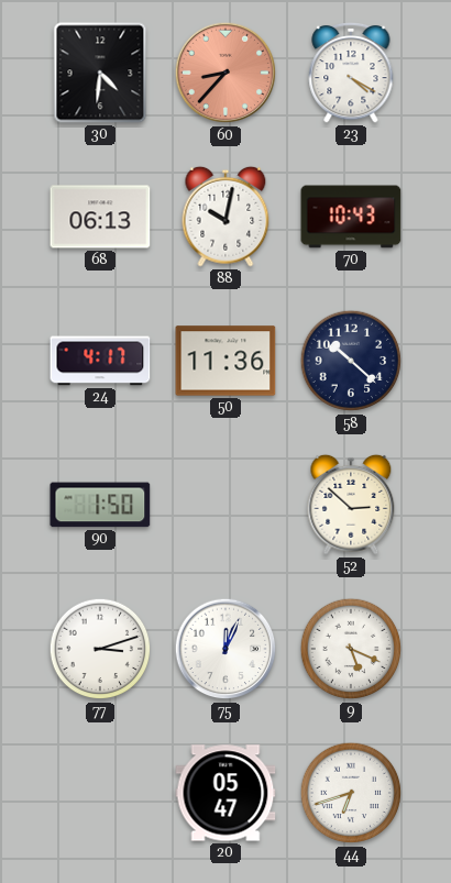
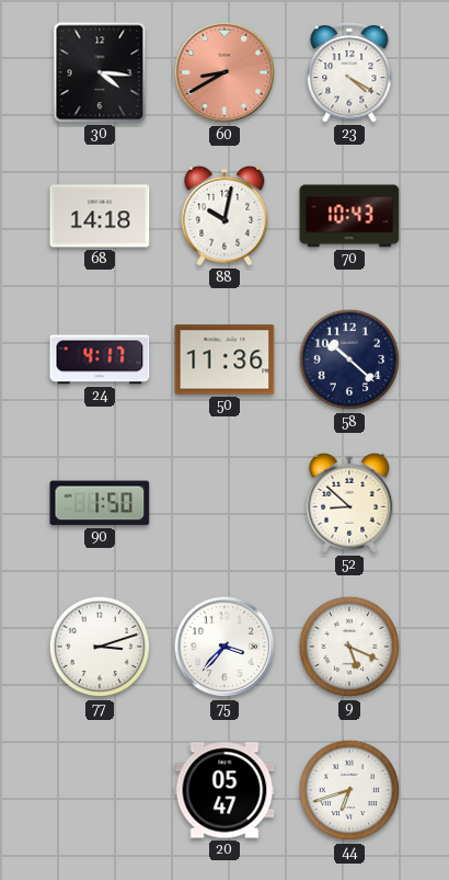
30: 4:31 -> 4:16
60: 8:37 -> 8:40
68: 06:13 -> 14:18
52: 2:52 -> 8:52
75: 12:04 -> 3:37
